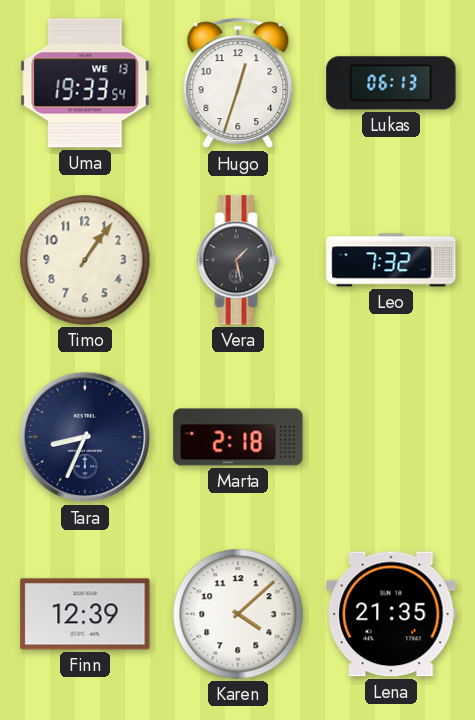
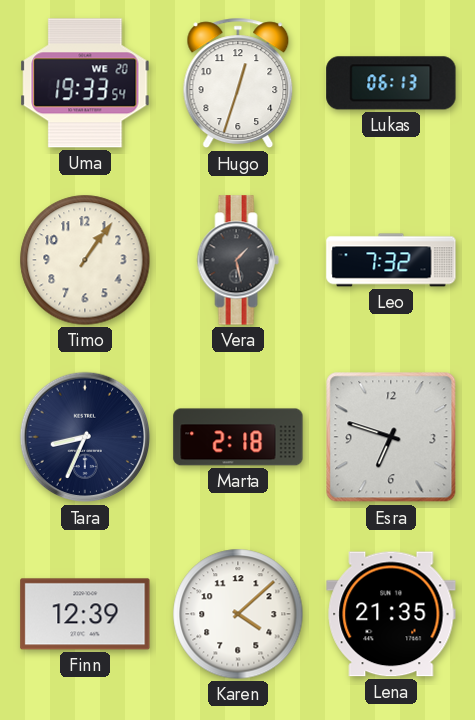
Uma date: WE 13 -> WE 20
Esra: none -> 6:48
